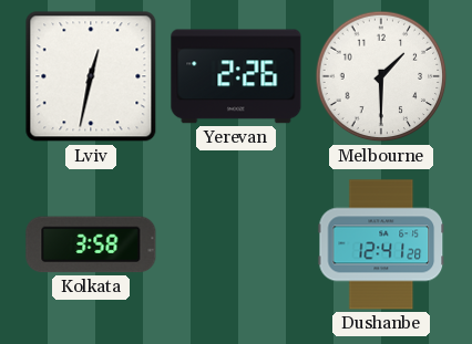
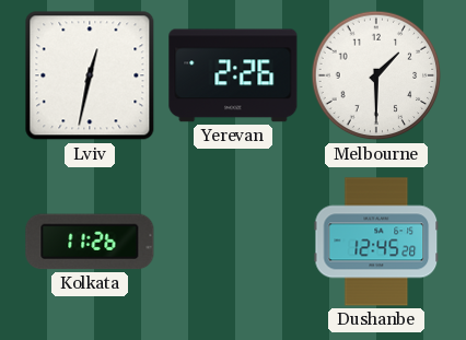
Kolkata: 3:58 -> 11:26
Dushanbe: 12:41 -> 12:45
